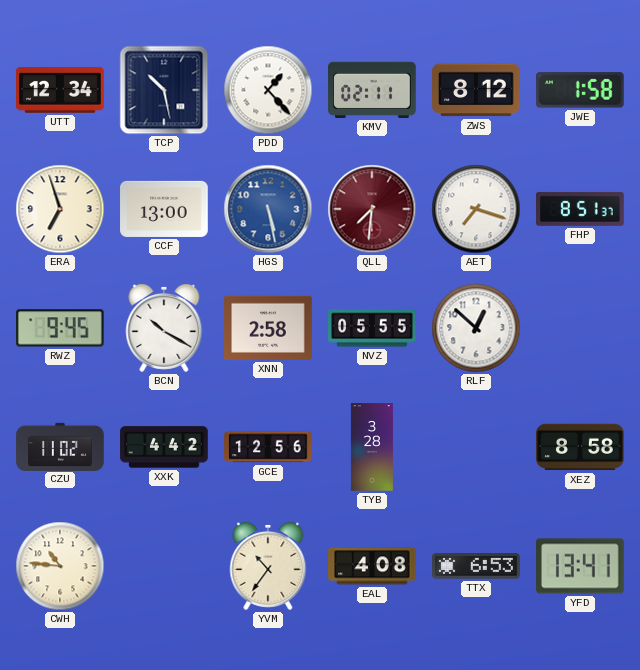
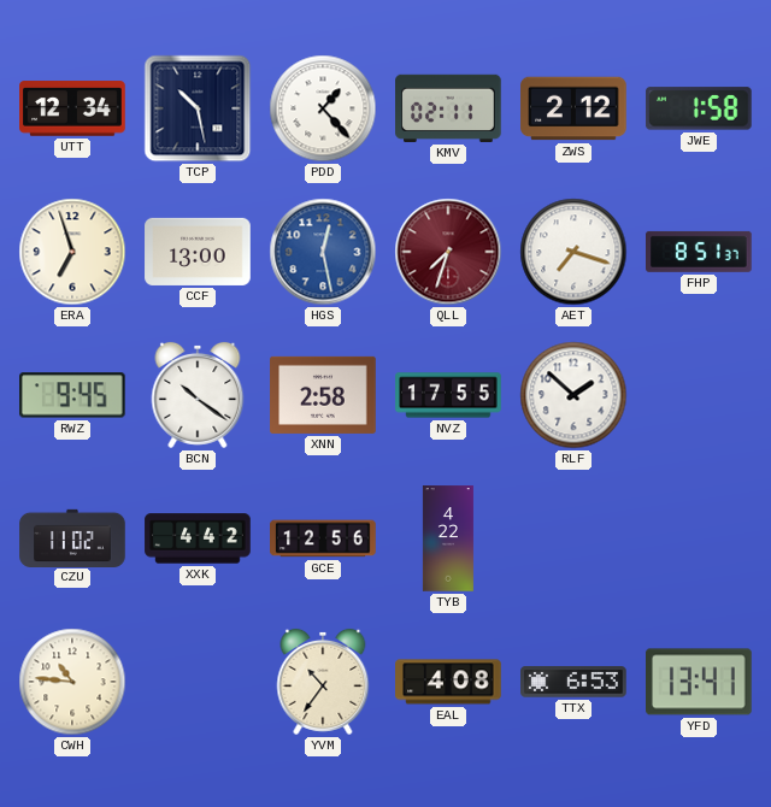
ZWS: 8:12 -> 2:12
HGS: 5:28 -> 12:28
QLL: 7:31 -> 7:33
BCN: 10:20 -> 10:21
NVZ: 05:55 -> 17:55
RLF: 12:52 -> 1:52
TYB: 3:28 -> 4:22
XEZ: 8:58 -> none
